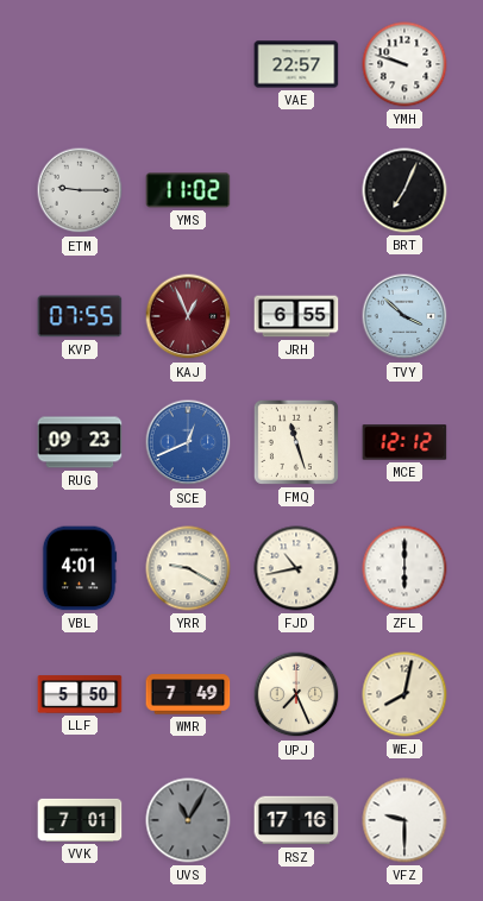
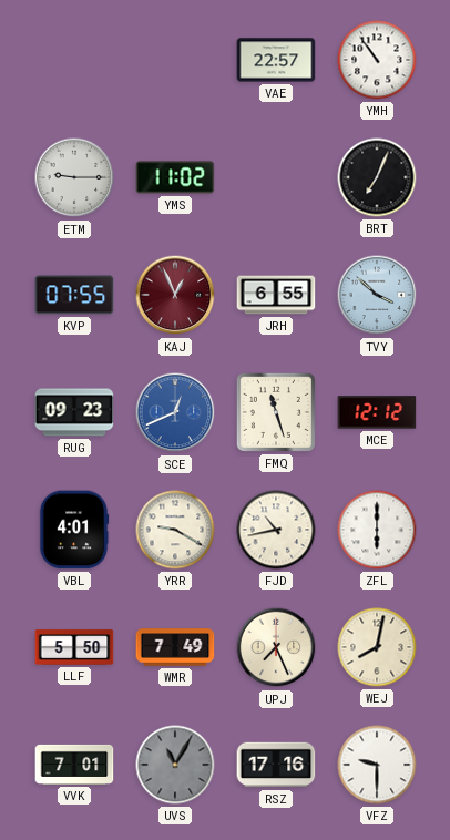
YMH: 9:48 -> 10:54
